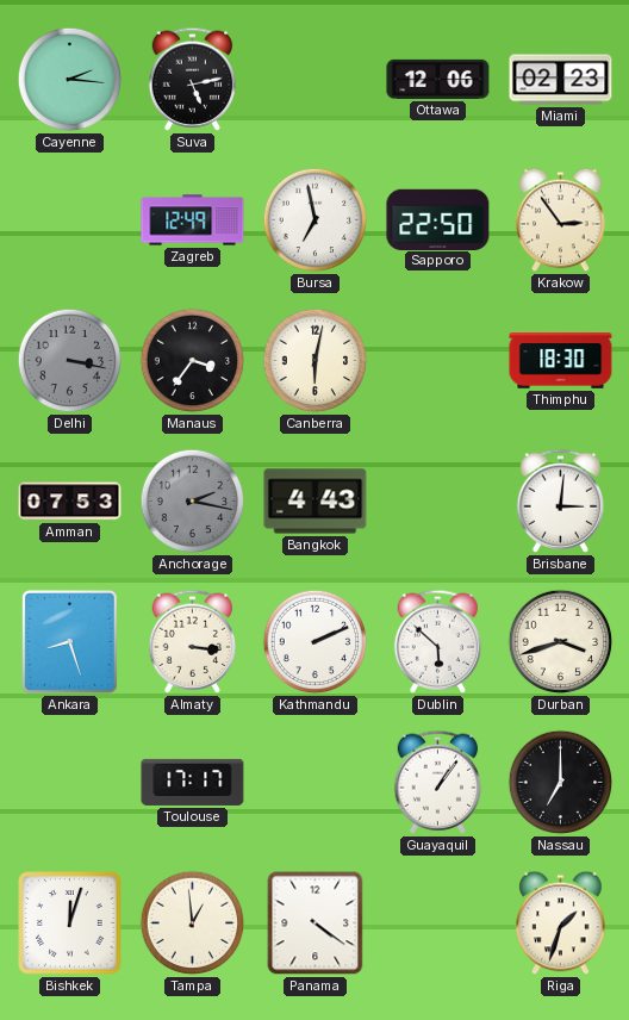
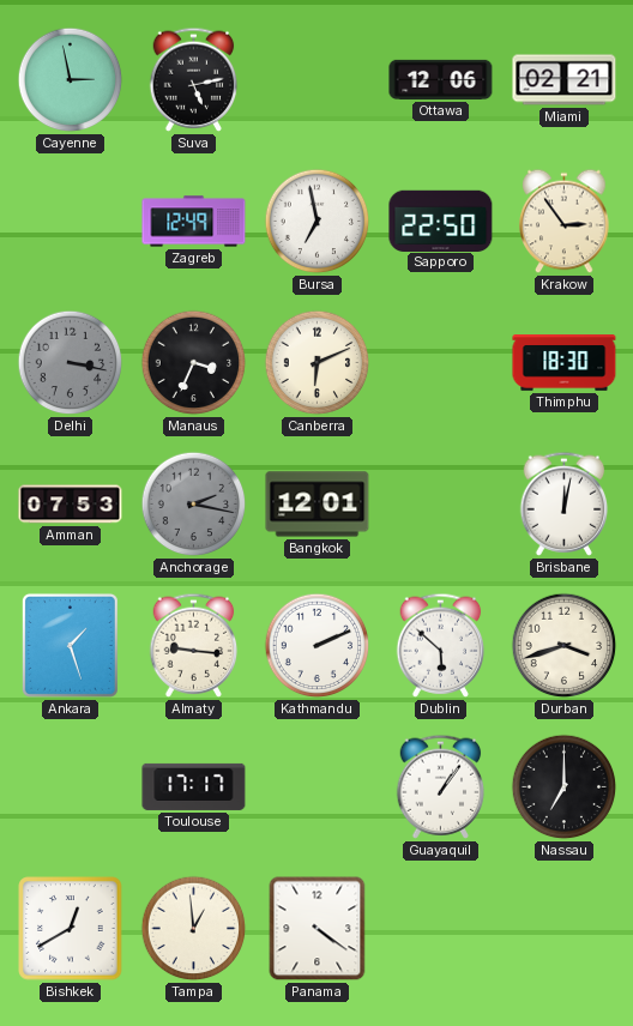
Cayenne: 2:16 -> 2:58
Miami: 02:23 -> 02:21
Manaus: 3:36 -> 3:34
Canberra: 6:02 -> 6:11
Bangkok: 4:43 -> 12:01
Brisbane: 3:01 -> 12:02
Ankara: 8:27 -> 1:27
Almaty: 3:16 -> 9:16
Bishkek: 12:03 -> 12:40
Riga: 1:33 -> none
